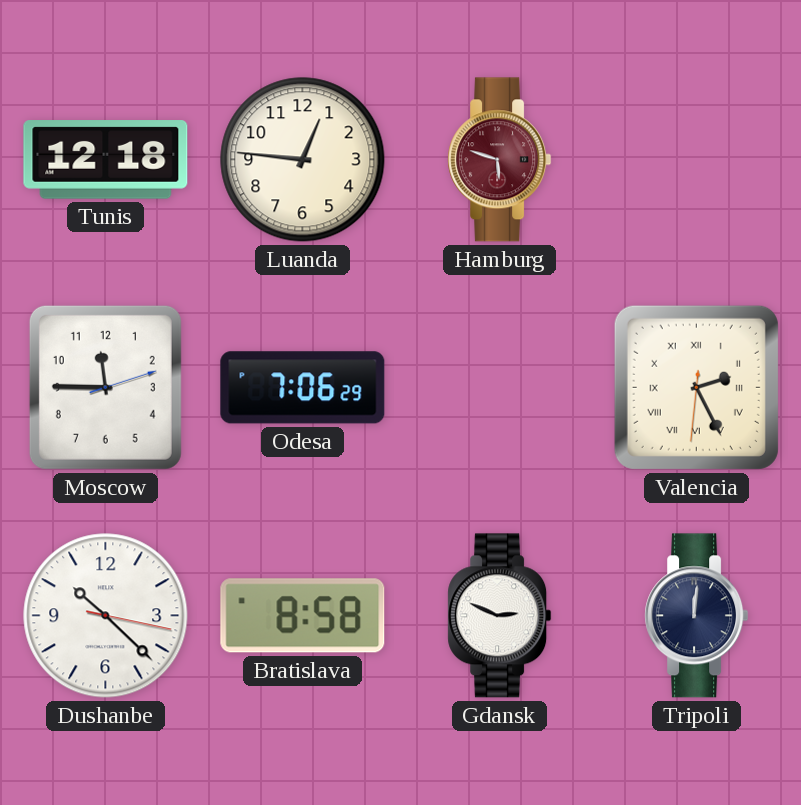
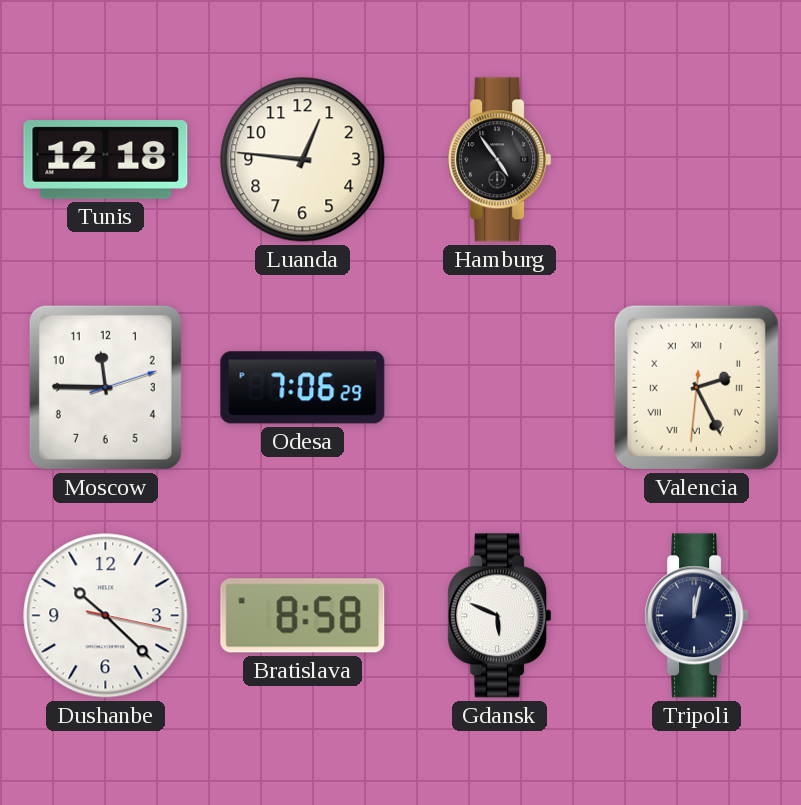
Hamburg: 5:48 -> 4:54
Hamburg dial: burgundy -> black
Gdansk: 2:49 -> 5:49
Tripoli: 12:01 -> 12:02
